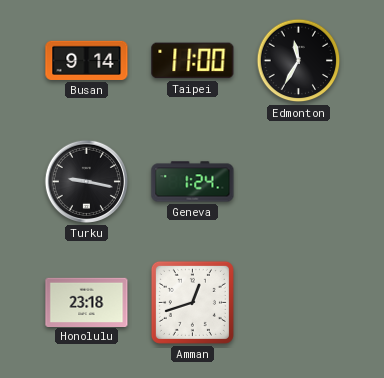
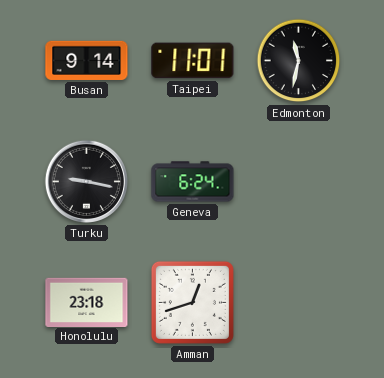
Taipei: 11:00 -> 11:01
Edmonton: 11:35 -> 11:32
Geneva: 1:24 -> 6:24
